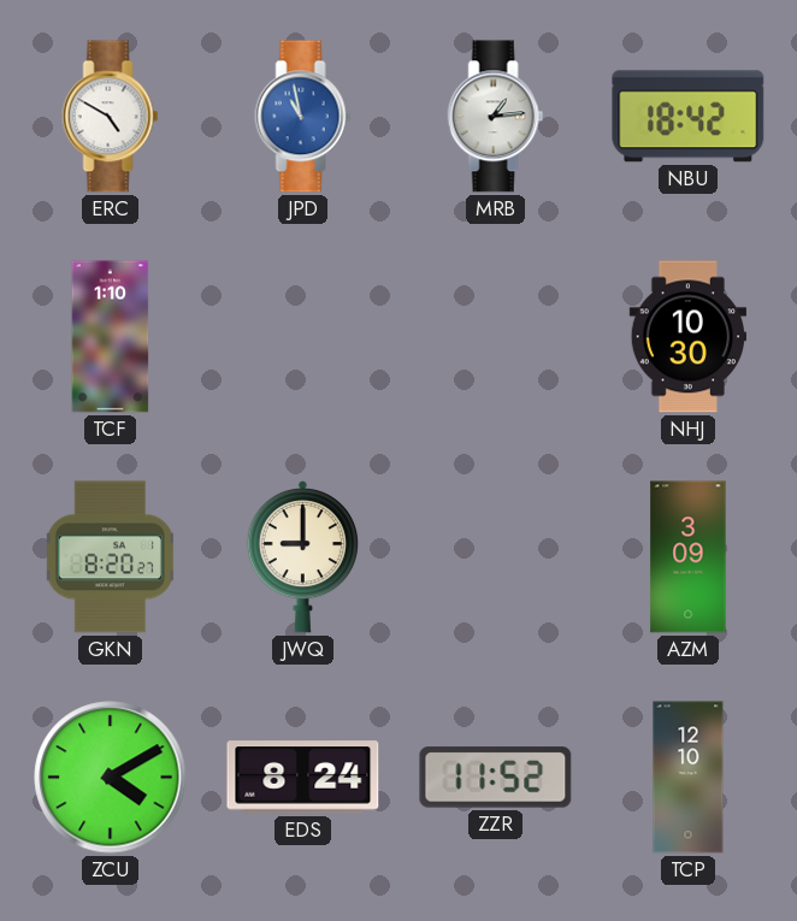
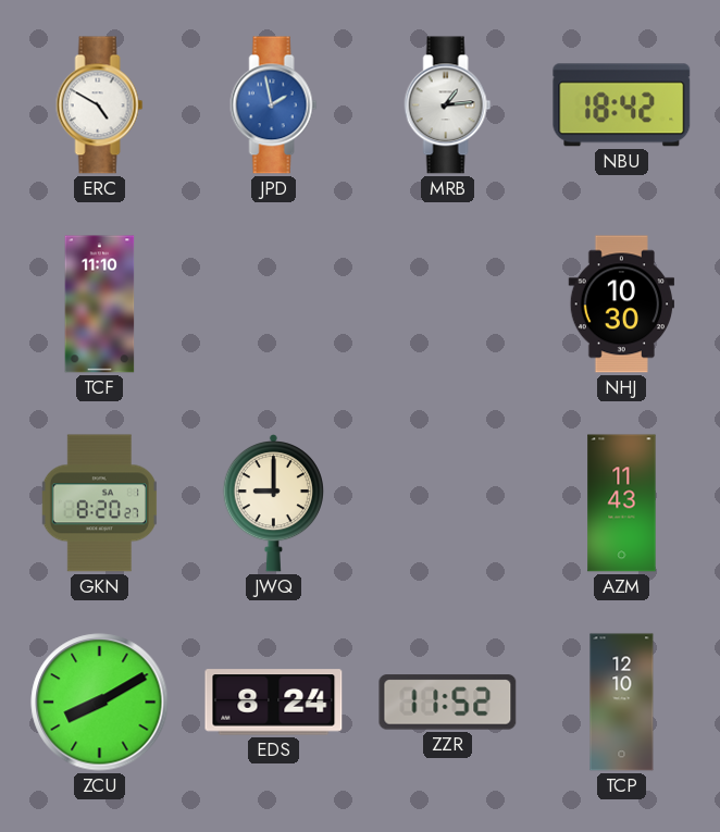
JPD: 10:58 -> 1:58
TCF: 1:10 -> 11:10
AZM: 3:09 -> 11:43
ZCU: 4:10 -> 8:10
